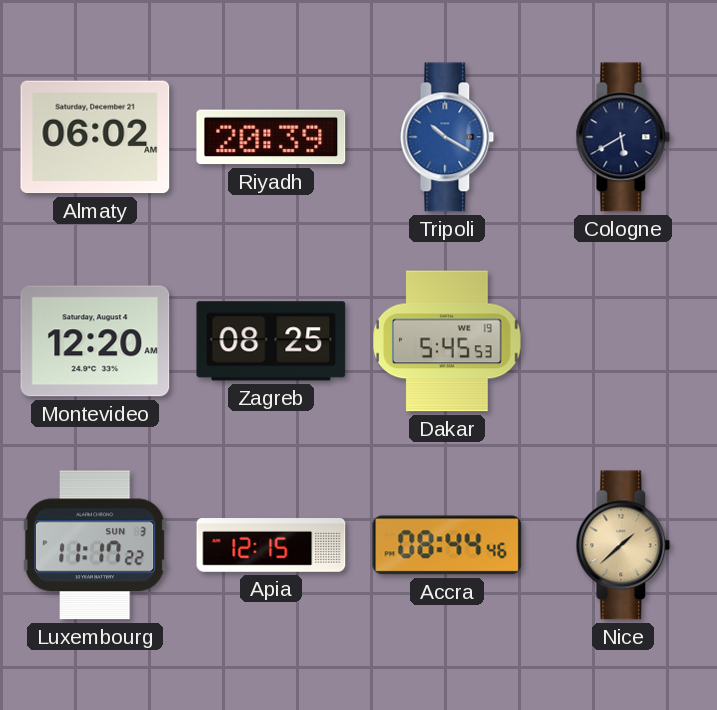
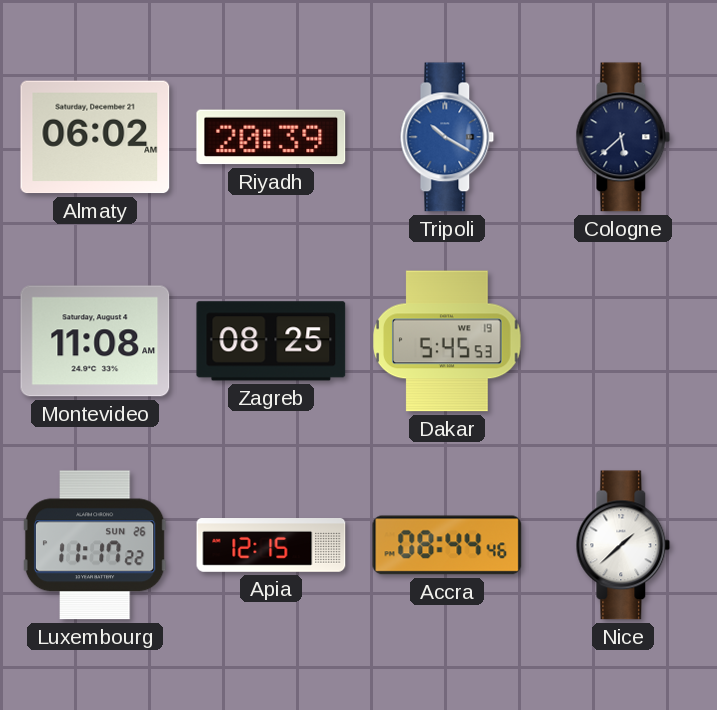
Cologne: 5:40 -> 5:38
Montevideo: 12:20 -> 11:08
Luxembourg date: SUN 3 -> SUN 26
Nice dial: champagne -> white
